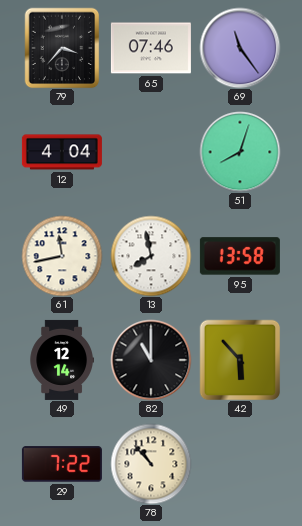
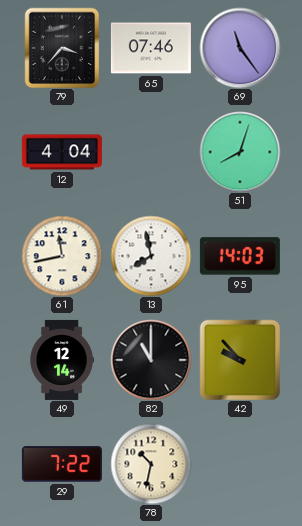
95: 13:58 -> 14:03
42: 5:53 -> 9:53
78: 10:53 -> 10:32
